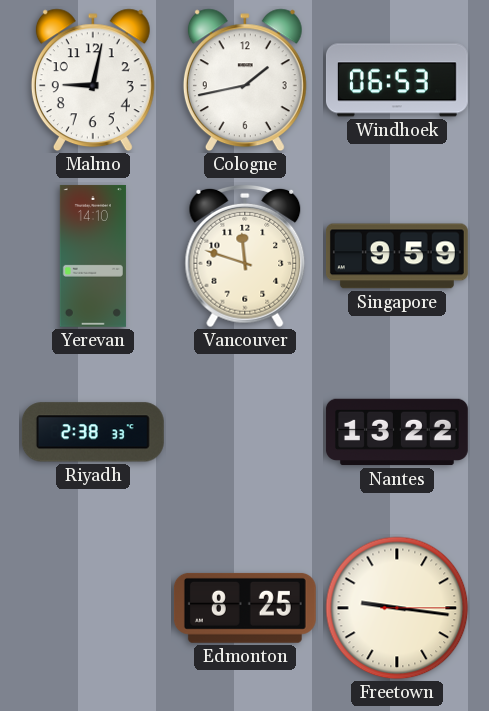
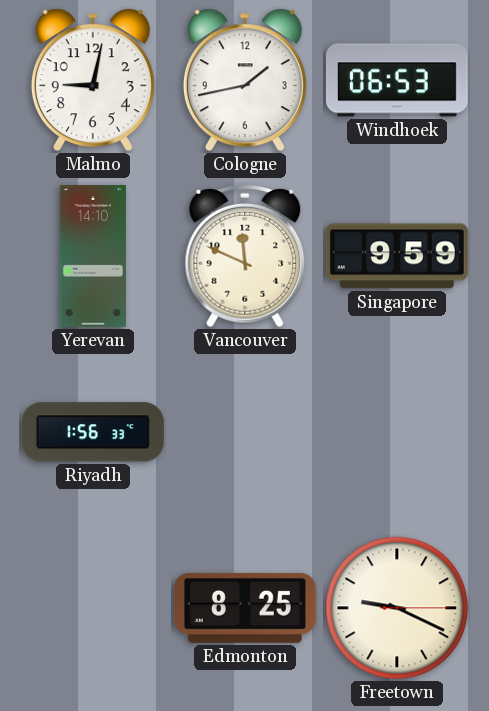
Vancouver: 11:48 -> 11:49
Riyadh: 2:38 -> 1:56
Nantes: 13:22 -> none
Freetown: 9:16 -> 9:19
